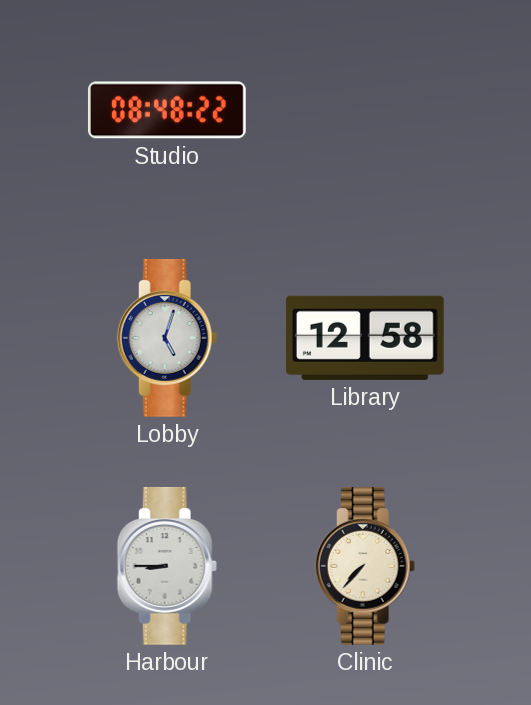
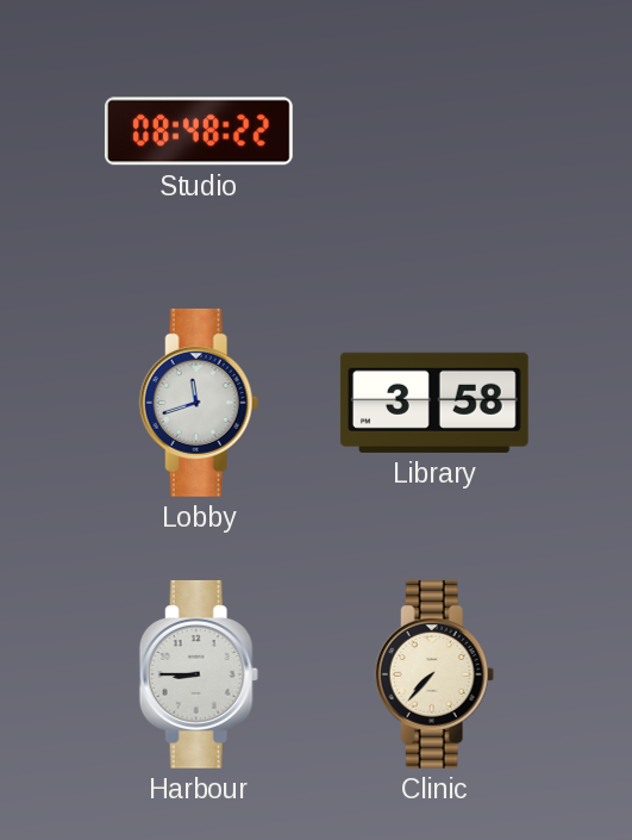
Lobby: 5:03 -> 11:42
Library: 12:58 -> 3:58
